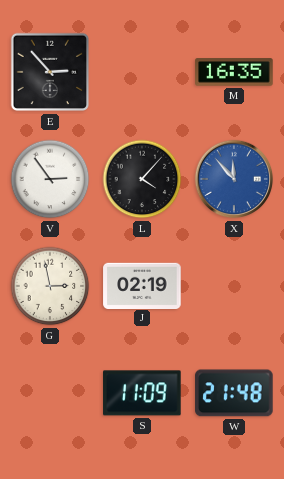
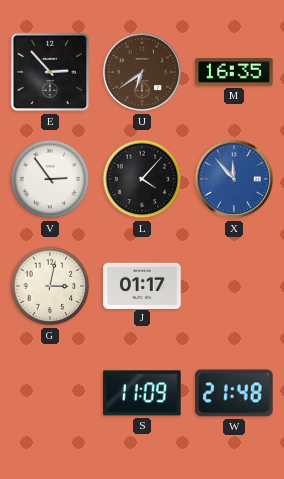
U: none -> 6:39
G: 2:58 -> 3:02
J: 02:19 -> 01:17
